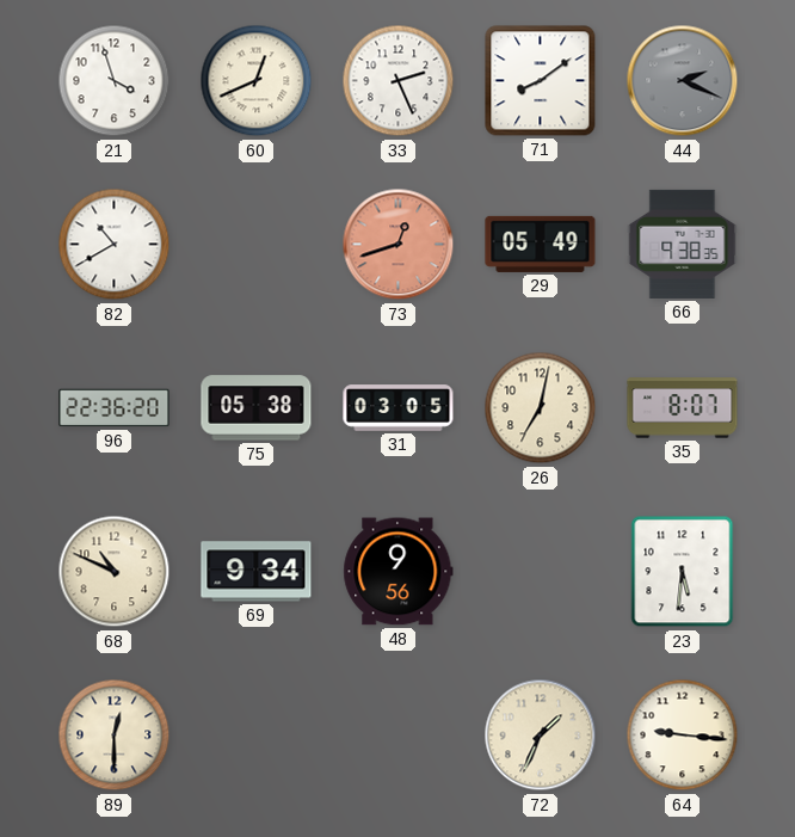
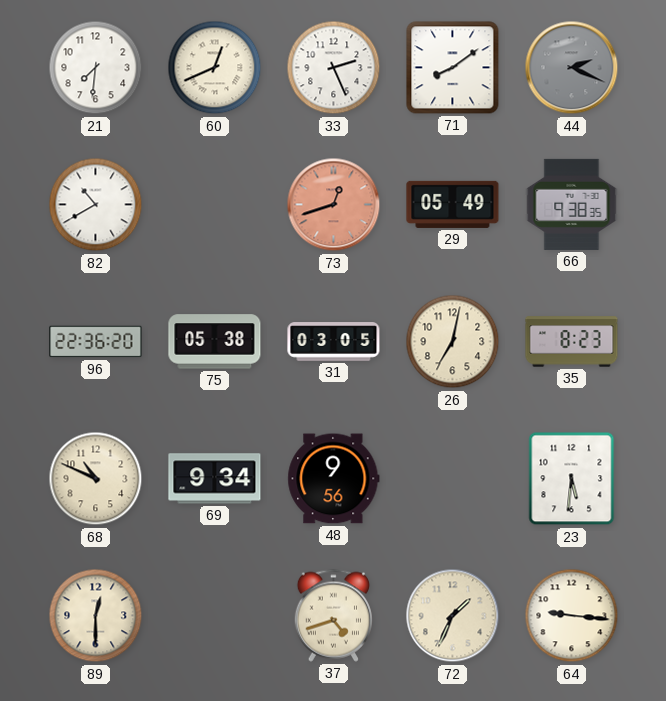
21: 3:57 -> 7:31
35: 8:07 -> 8:23
37: none -> 4:42
